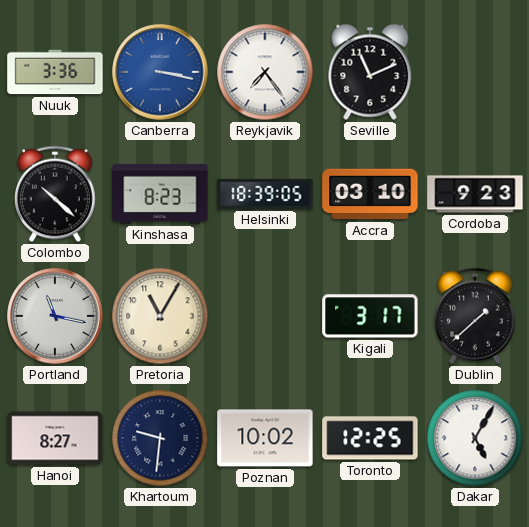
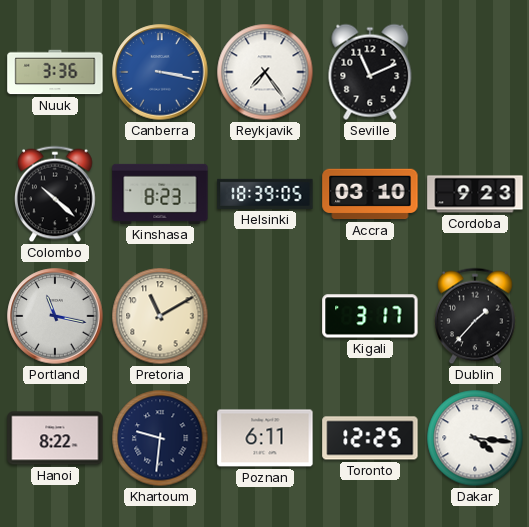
Pretoria: 11:05 -> 11:10
Dublin: 1:38 -> 1:37
Hanoi: 8:27 -> 8:22
Poznan: 10:02 -> 6:11
Dakar: 5:05 -> 4:16
